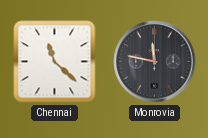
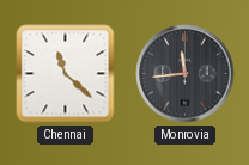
Monrovia: 11:47 -> 11:44
